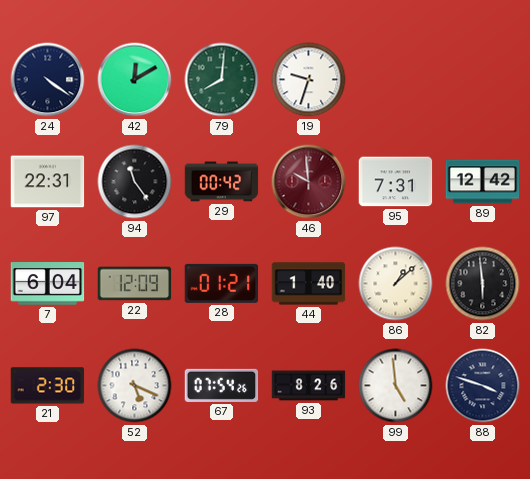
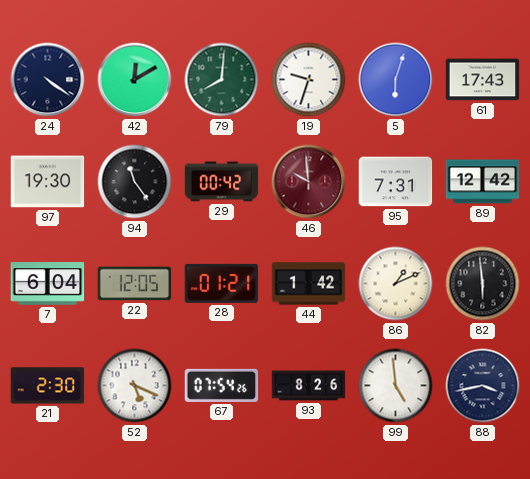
5: none -> 6:03
61: none -> 17:43
97: 22:31 -> 19:30
22: 12:09 -> 12:05
44: 1:40 -> 1:42
86: 1:08 -> 1:11
88: 3:48 -> 3:43
